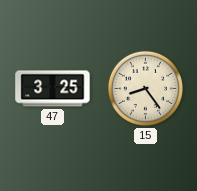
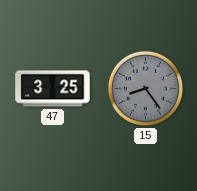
15 dial: cream -> grey
